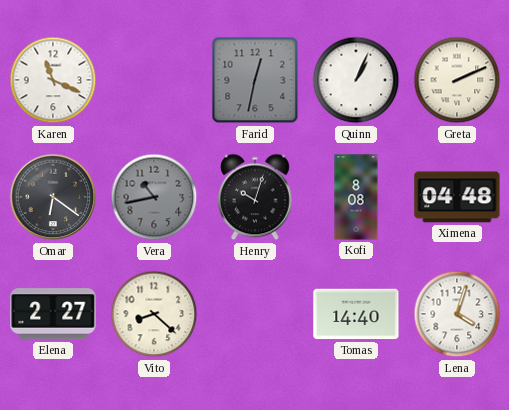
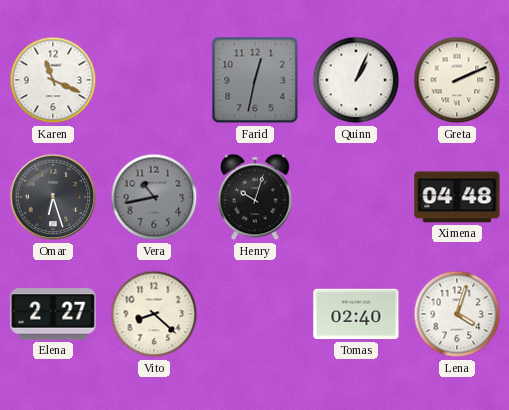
Omar: 6:21 -> 6:27
Kofi: 8:08 -> none
Tomas: 14:40 -> 02:40
